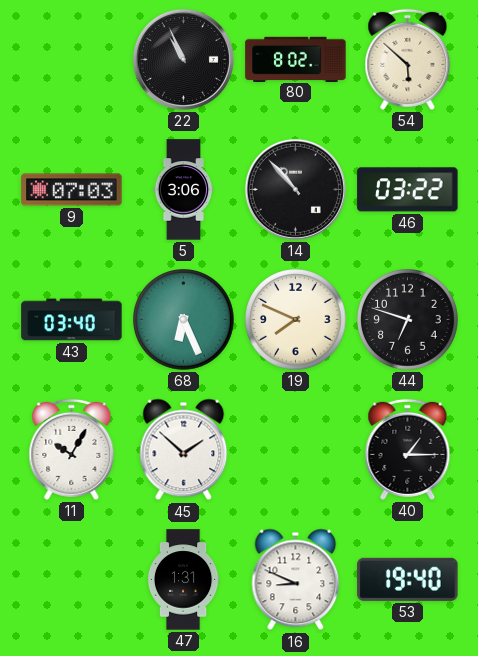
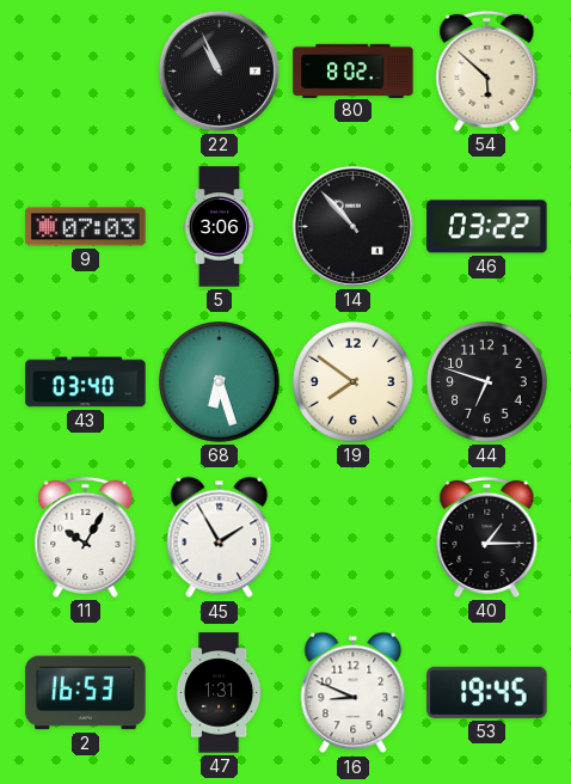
68: 6:26 -> 6:27
19: 7:49 -> 7:51
45: 1:52 -> 1:55
2: none -> 16:53
53: 19:40 -> 19:45
